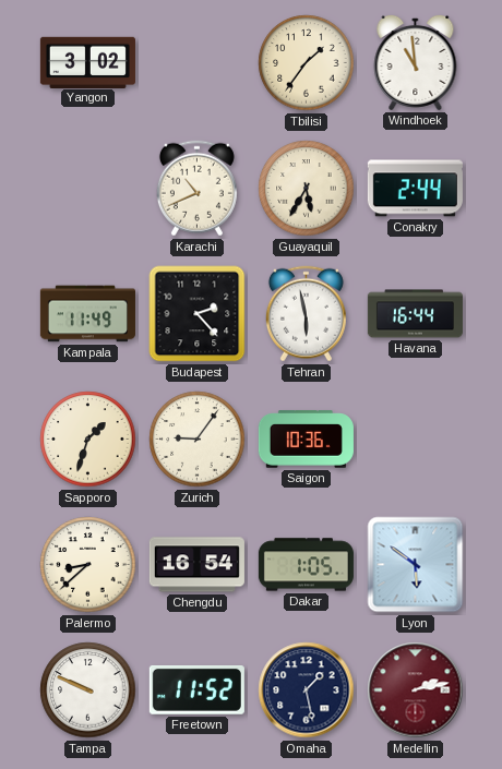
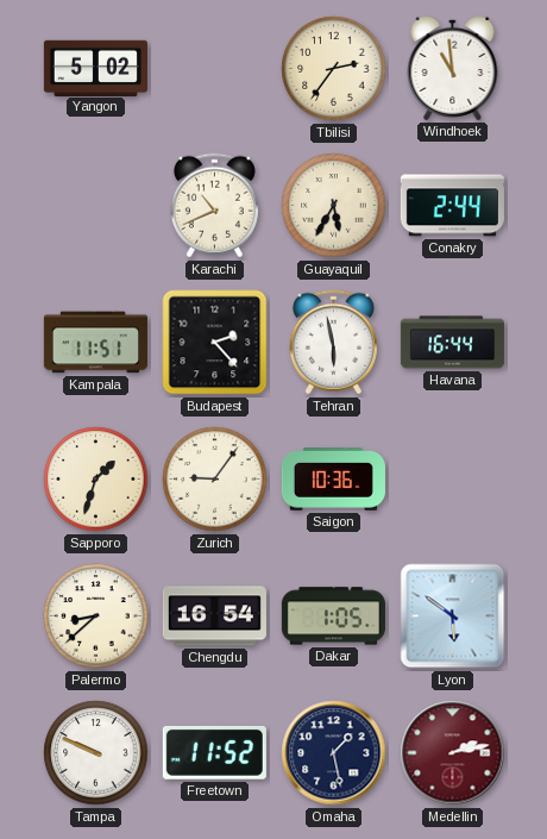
Yangon: 3:02 -> 5:02
Tbilisi: 1:36 -> 2:36
Kampala: 11:49 -> 11:51
